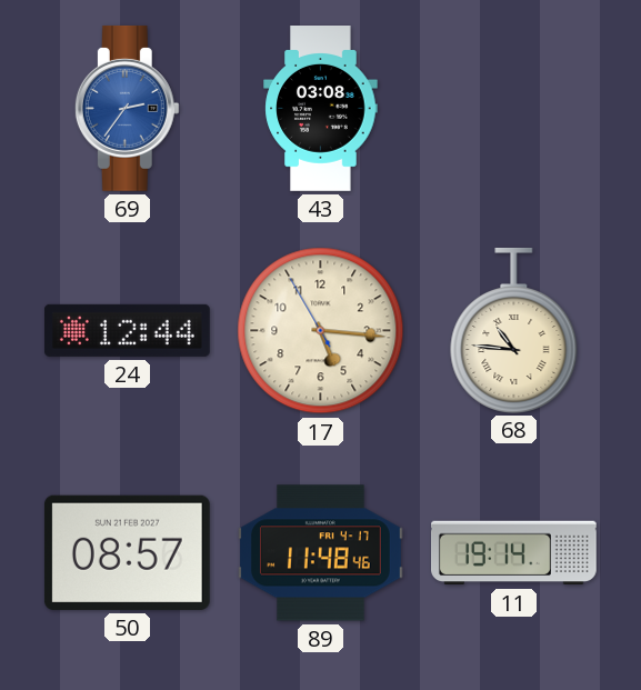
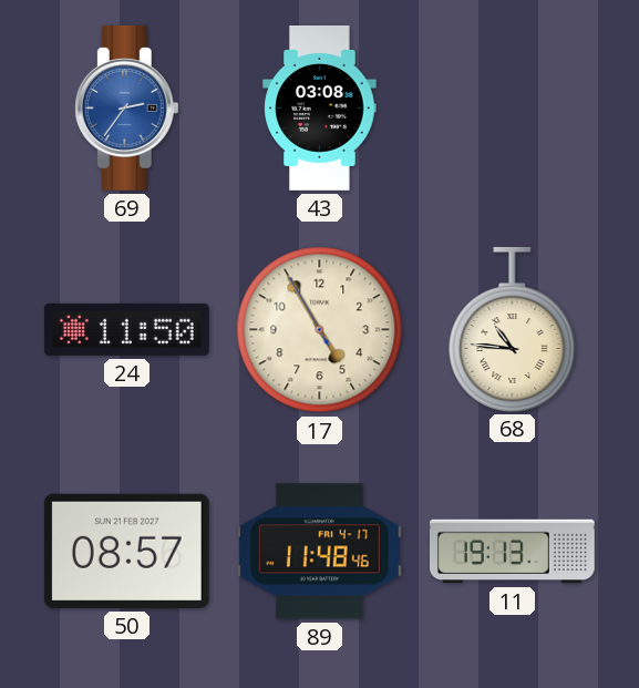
24: 12:44 -> 11:50
17: 5:15 -> 4:54
11: 19:14 -> 19:13
